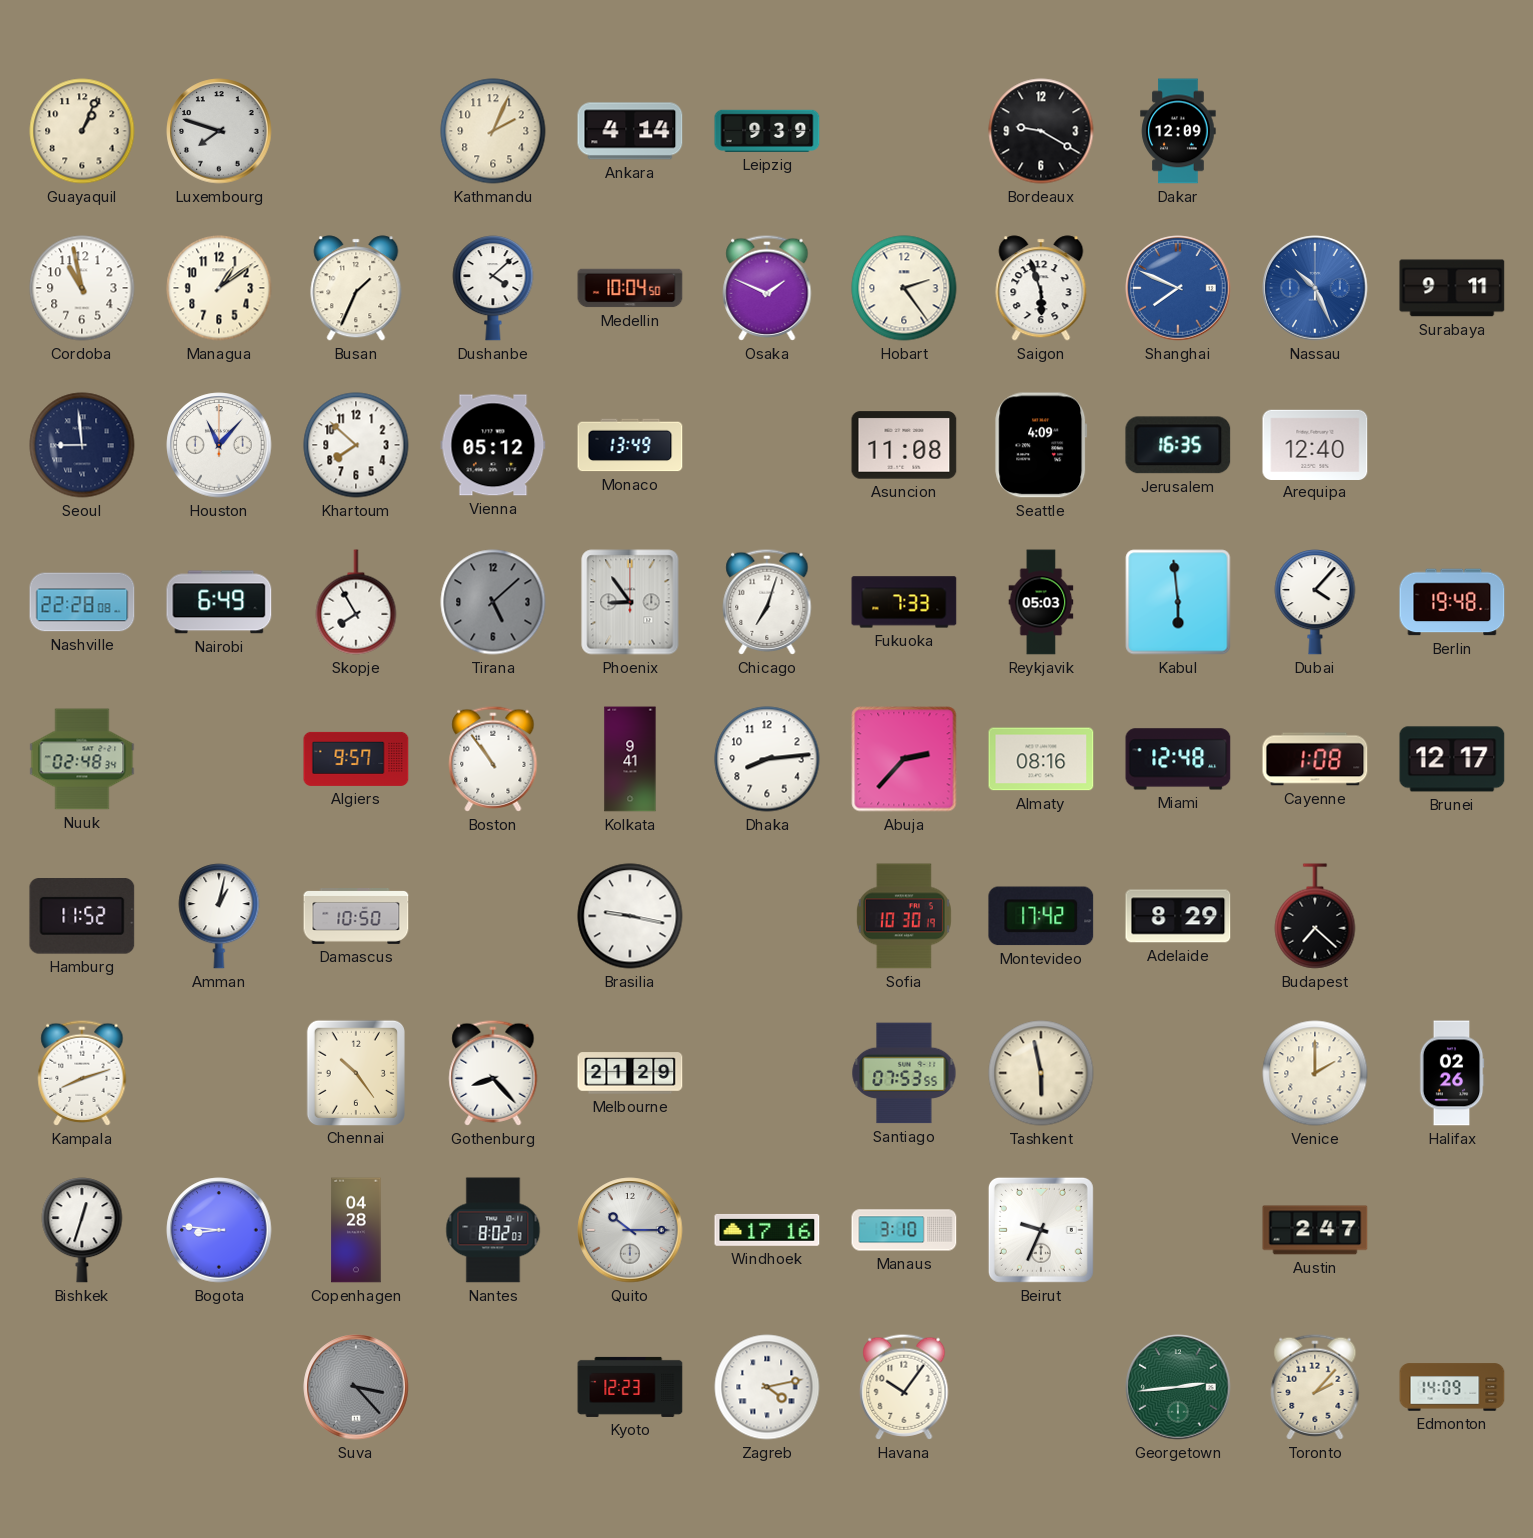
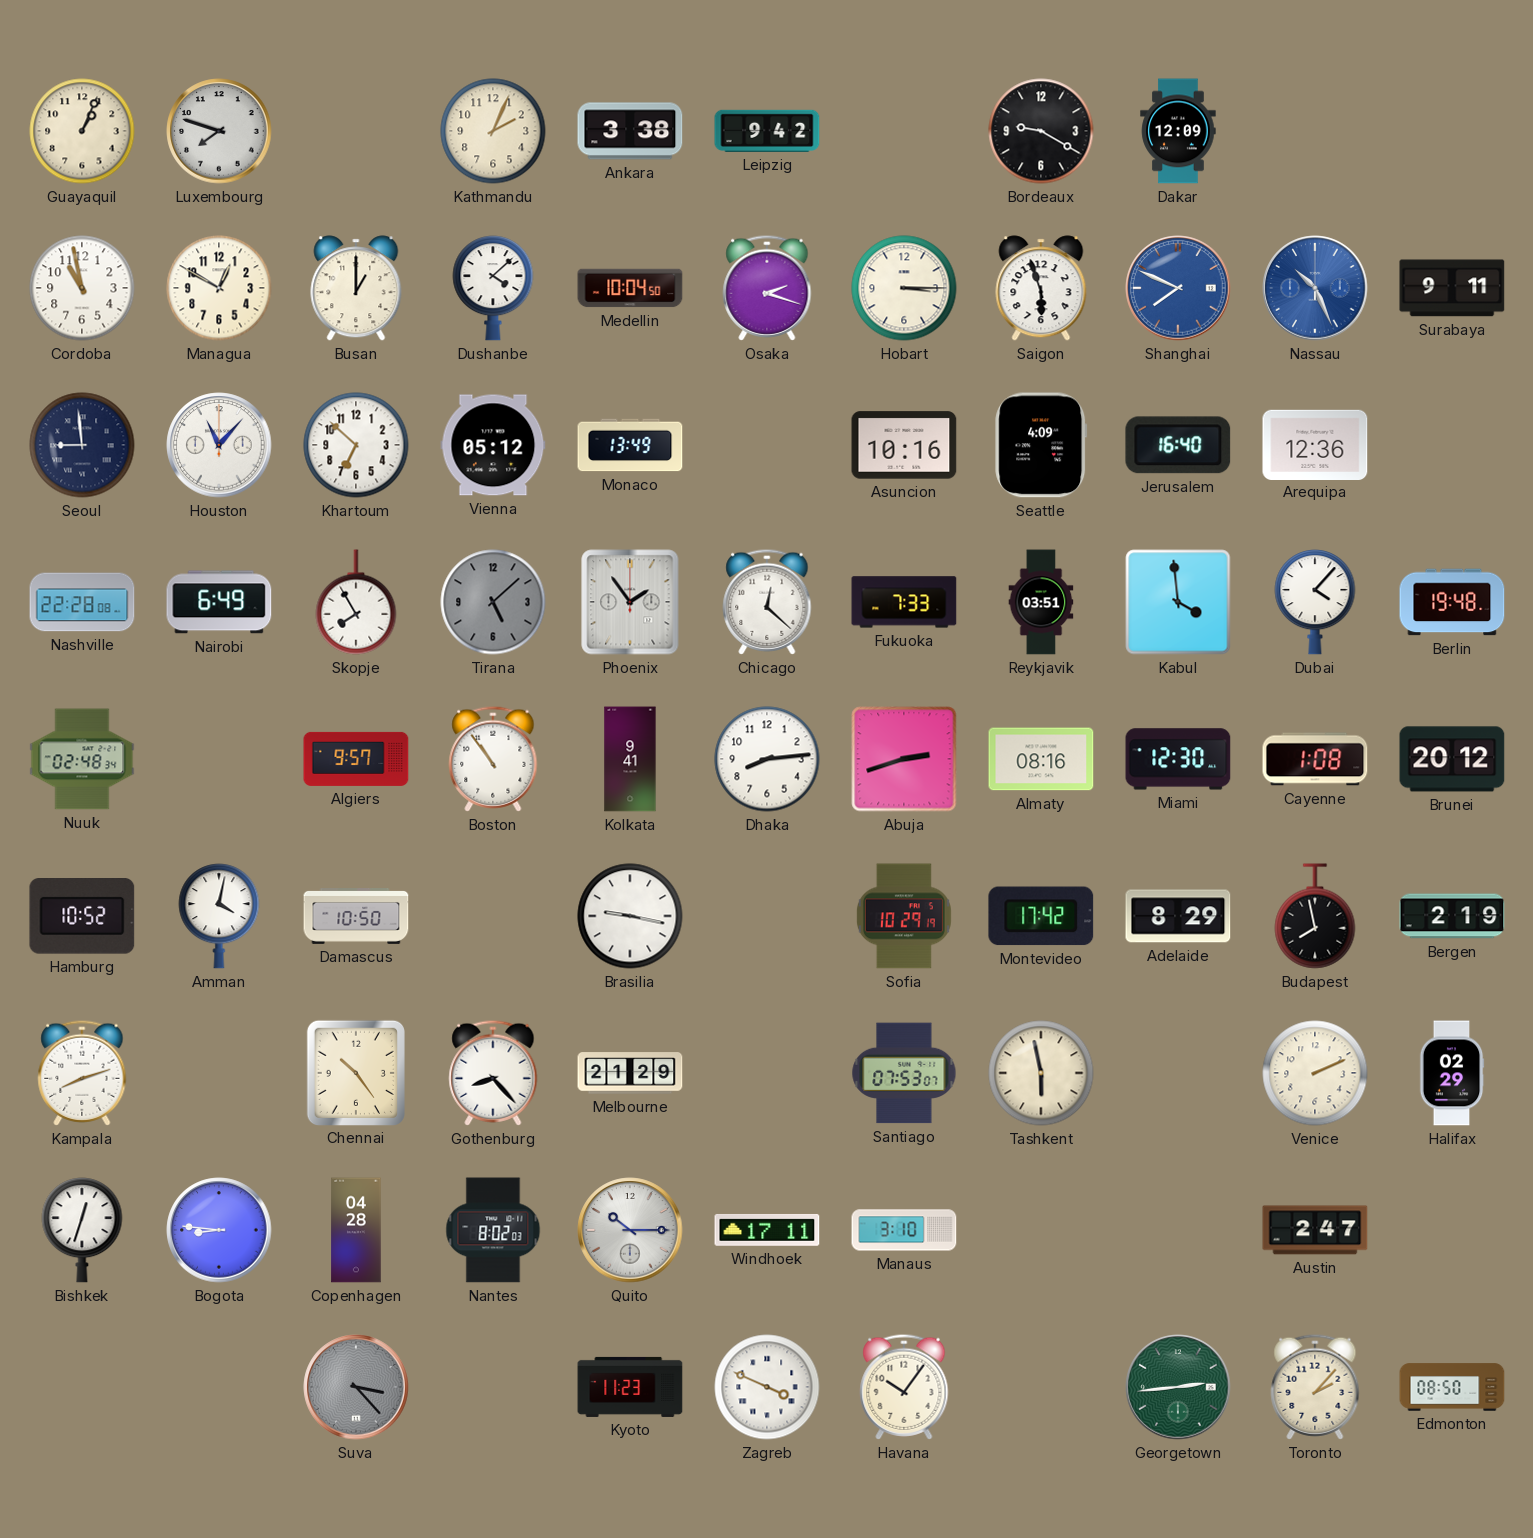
Ankara: 4:14 -> 3:38
Leipzig: 9:39 -> 9:42
Managua: 1:09 -> 12:50
Busan: 1:34 -> 1:00
Osaka: 1:49 -> 2:18
Hobart: 2:24 -> 3:15
Khartoum: 7:52 -> 6:52
Asuncion: 11:08 -> 10:16
Jerusalem: 16:35 -> 16:40
Arequipa: 12:40 -> 12:36
Phoenix: 8:54 -> 1:54
Chicago: 7:03 -> 12:22
Reykjavik: 05:03 -> 03:51
Kabul: 5:59 -> 3:59
Abuja: 2:37 -> 2:42
Miami: 12:48 -> 12:30
Brunei: 12:17 -> 20:12
Hamburg: 11:52 -> 10:52
Amman: 1:02 -> 4:02
Sofia: 10:30 -> 10:29
Budapest: 7:22 -> 7:58
Bergen: none -> 2:19
Santiago: 07:53:55 -> 07:53:07
Venice: 2:00 -> 2:11
Halifax: 02:26 -> 02:29
Windhoek: 17:16 -> 17:11
Beirut: 9:34 -> none
Kyoto: 12:23 -> 11:23
Zagreb: 4:13 -> 3:49
Edmonton: 14:09 -> 08:50
